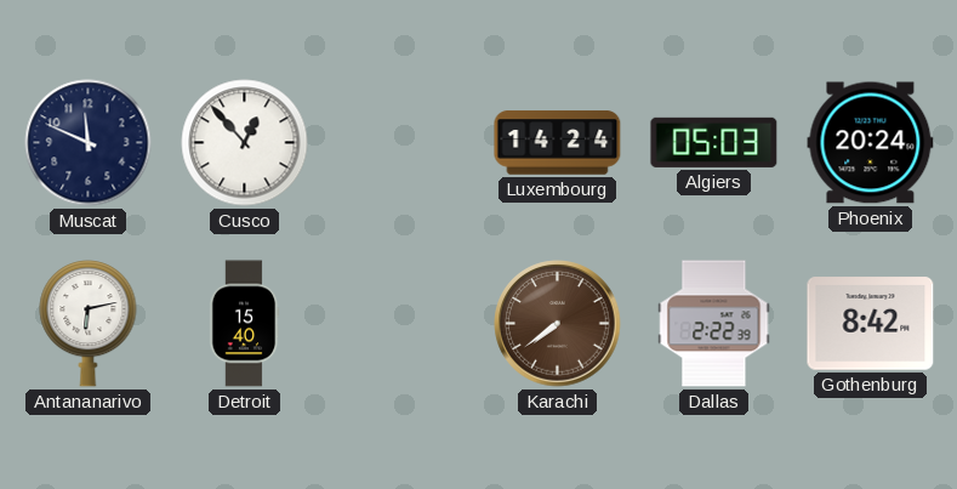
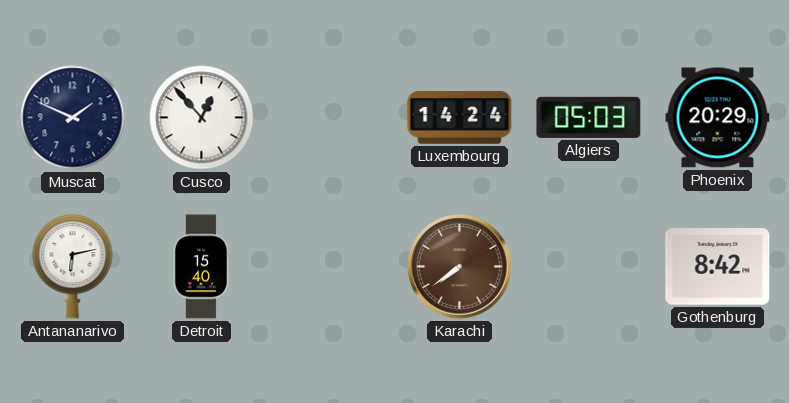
Muscat: 11:49 -> 1:49
Phoenix: 20:24 -> 20:29
Dallas: 2:22 -> none
